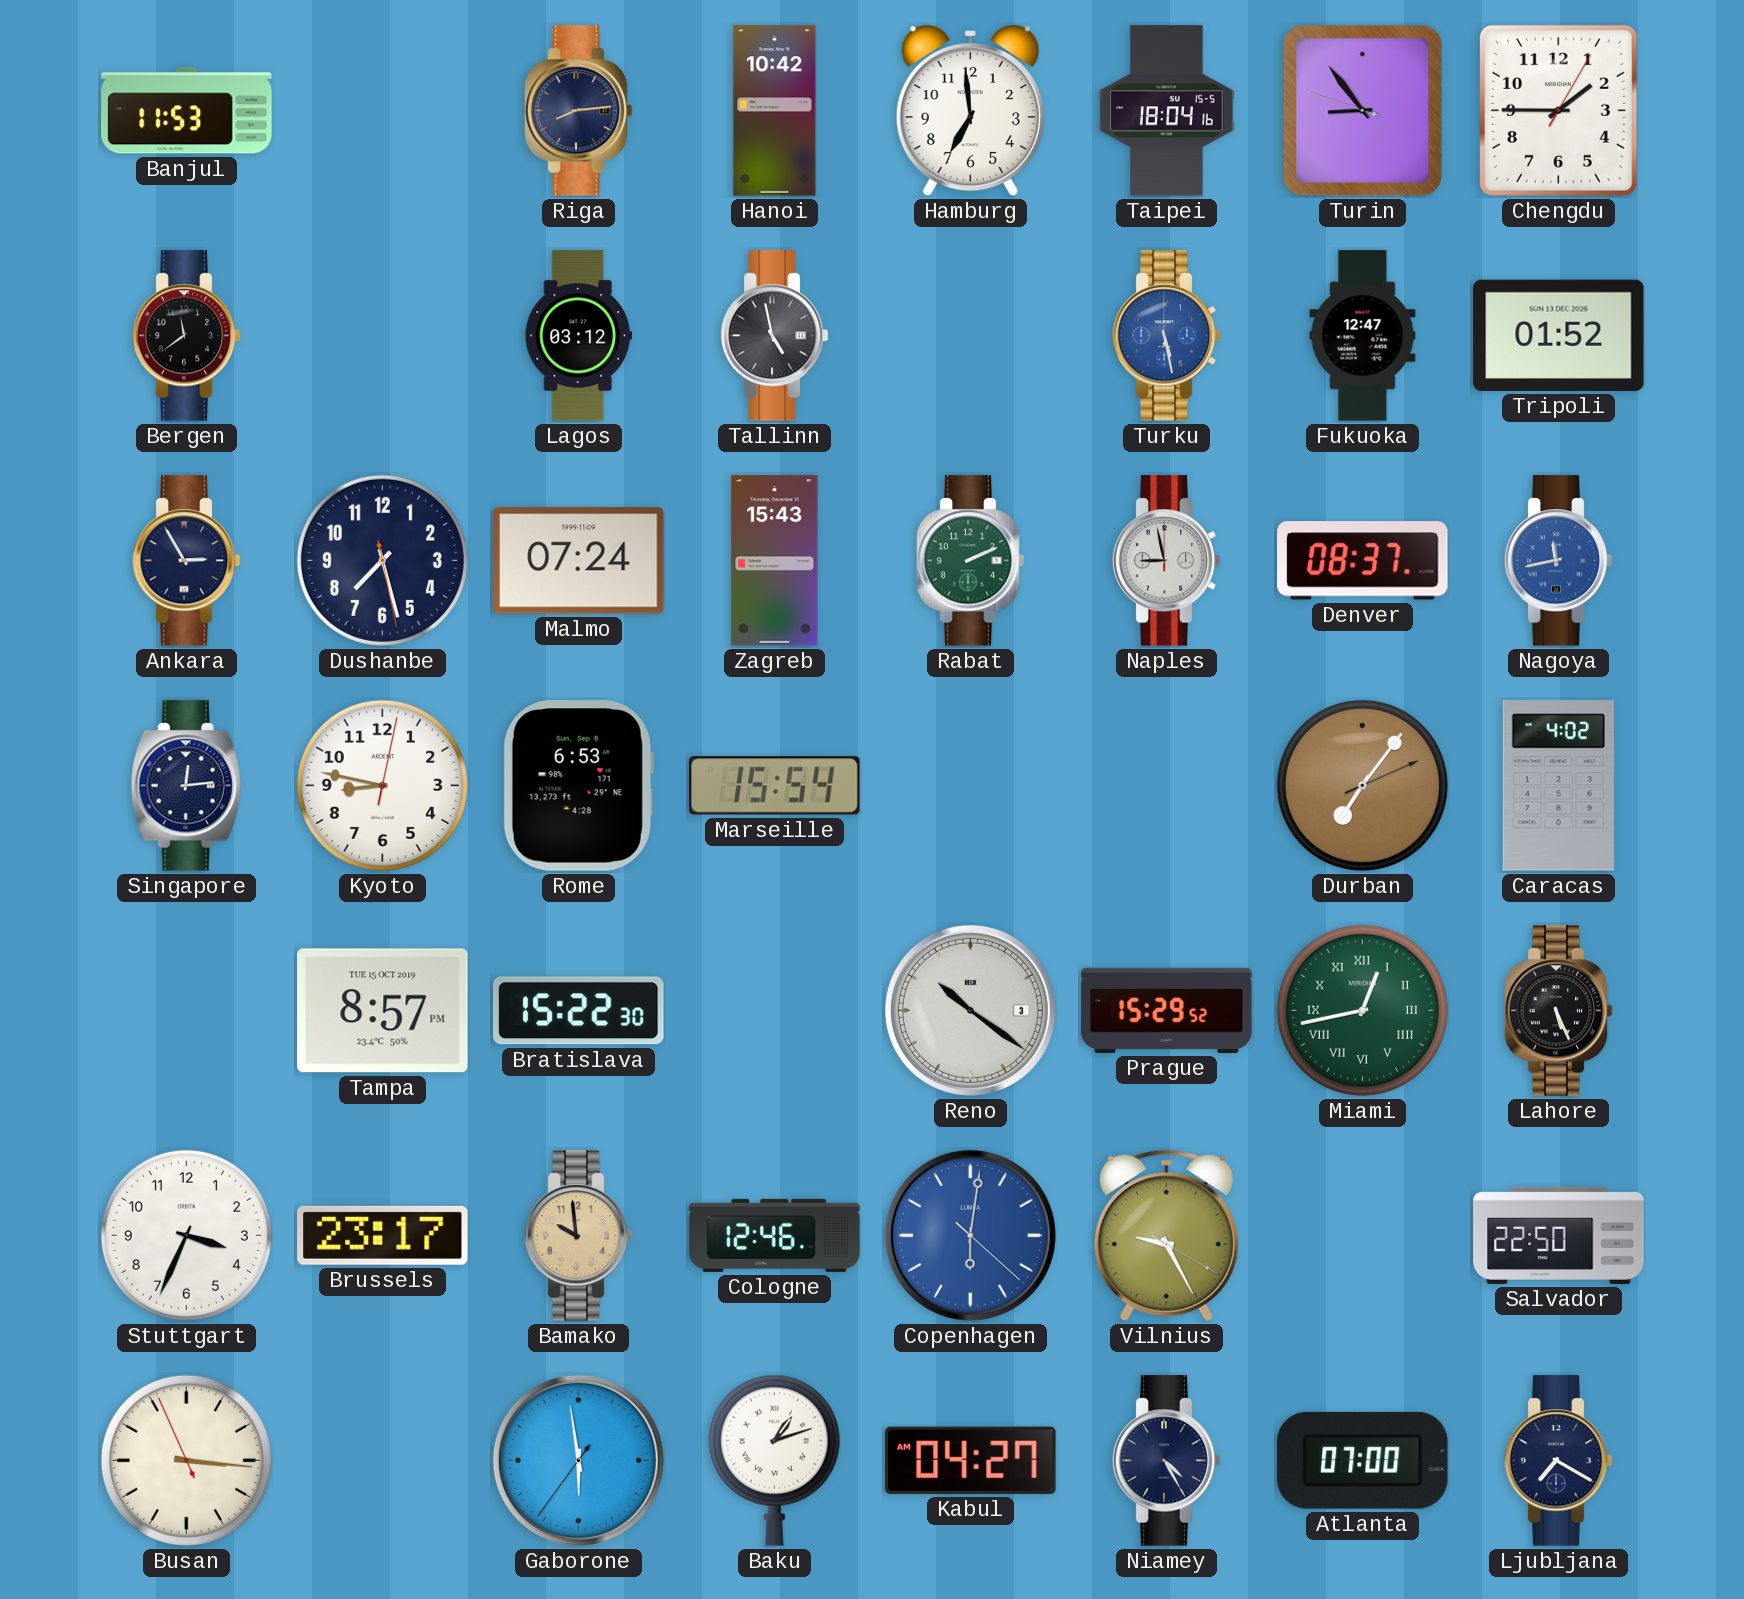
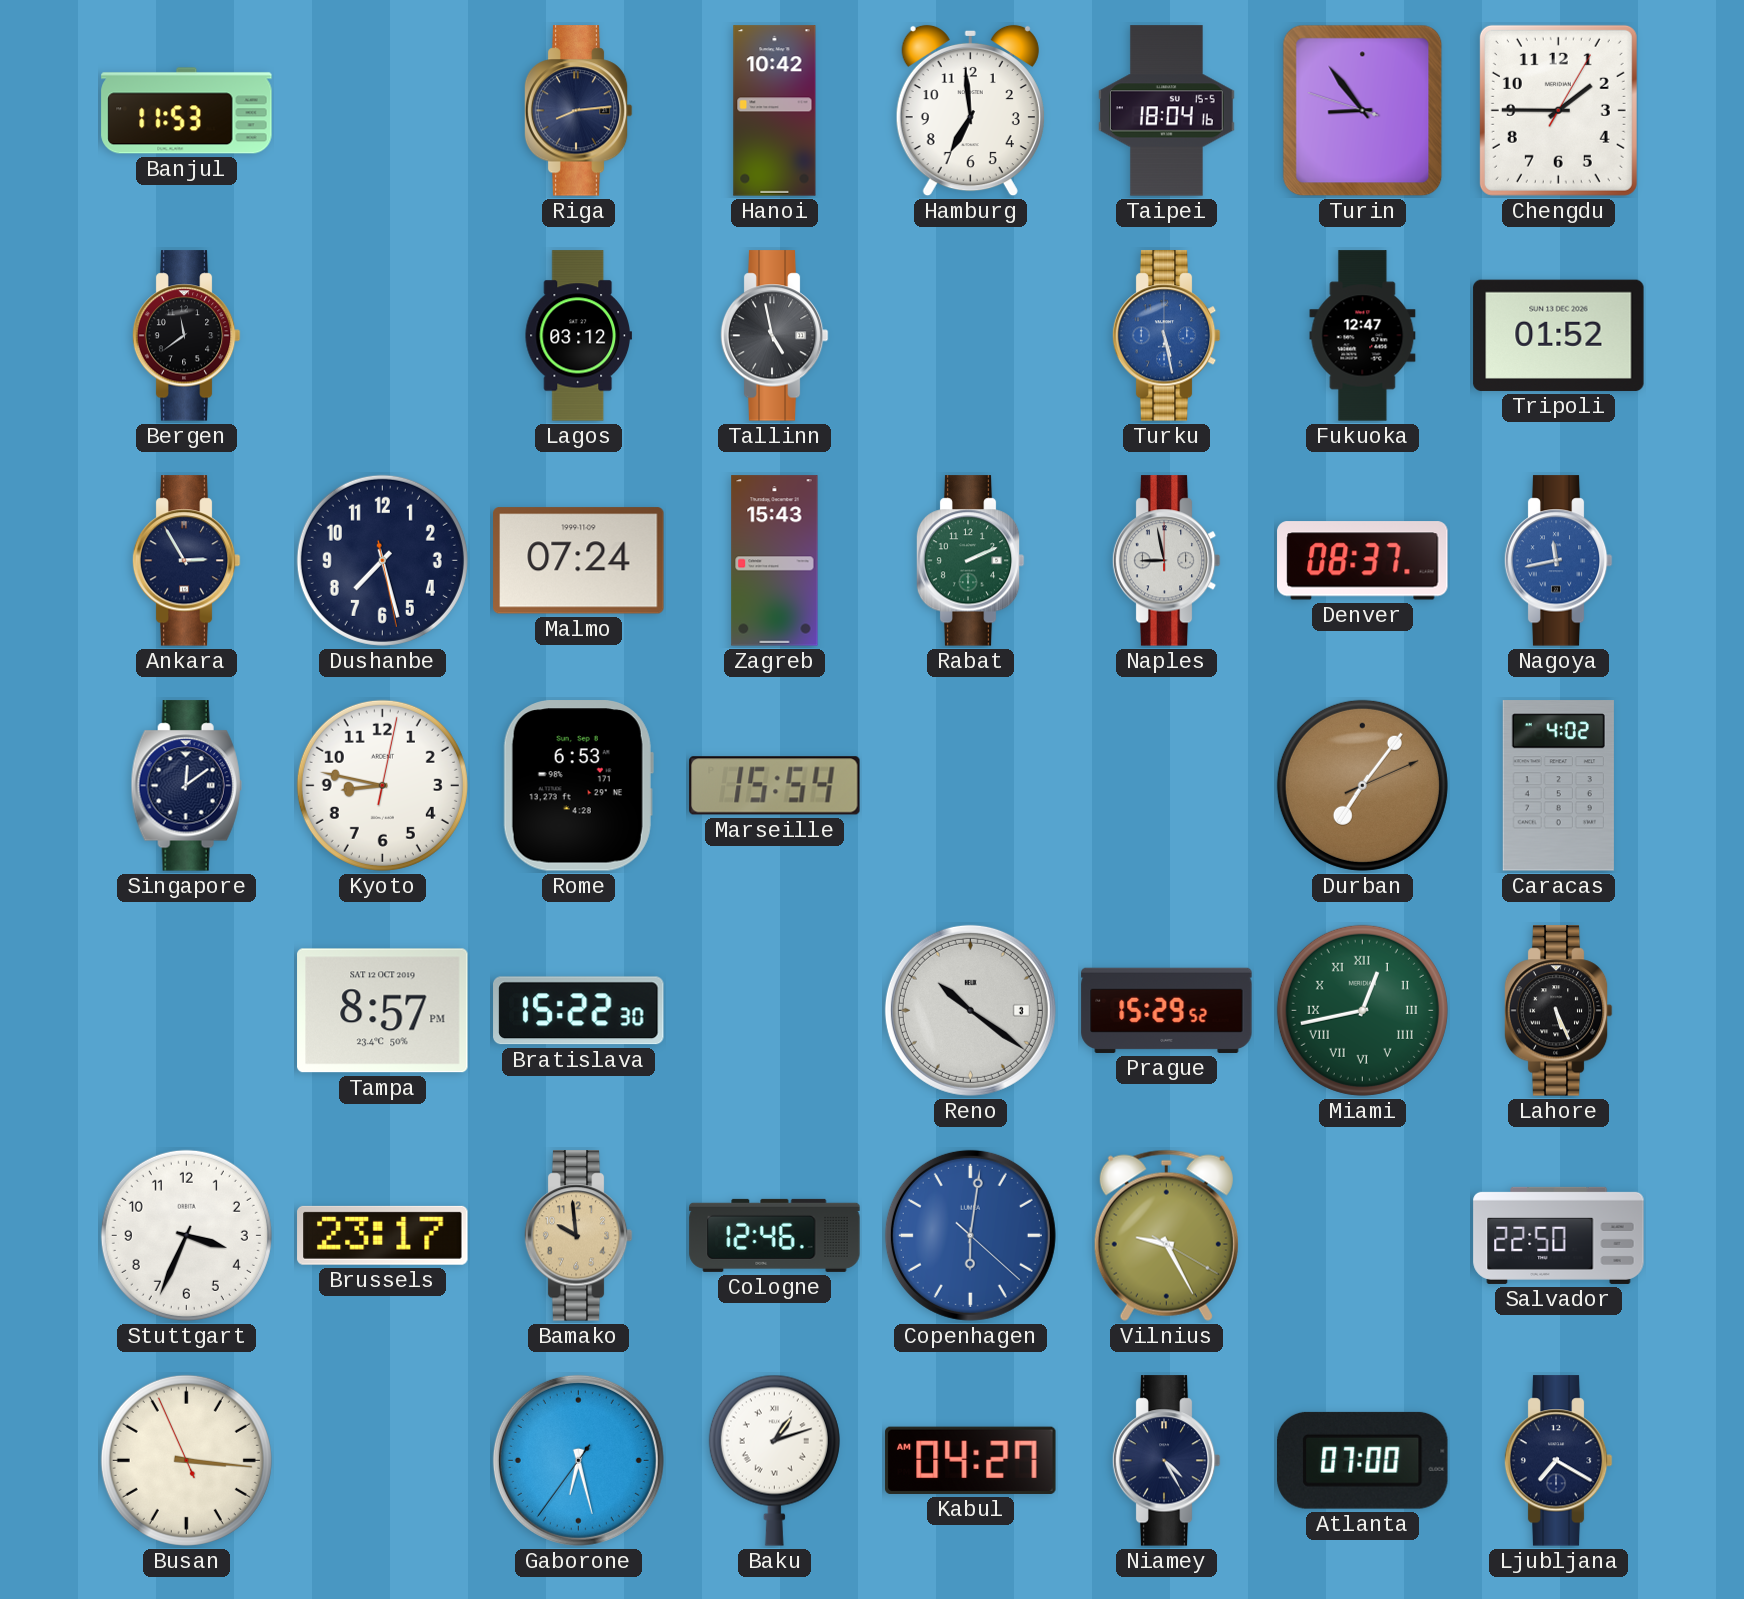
Singapore: 12:14 -> 12:09
Tampa date: TUE 15 OCT 2019 -> SAT 12 OCT 2019
Gaborone: 5:58 -> 6:27
